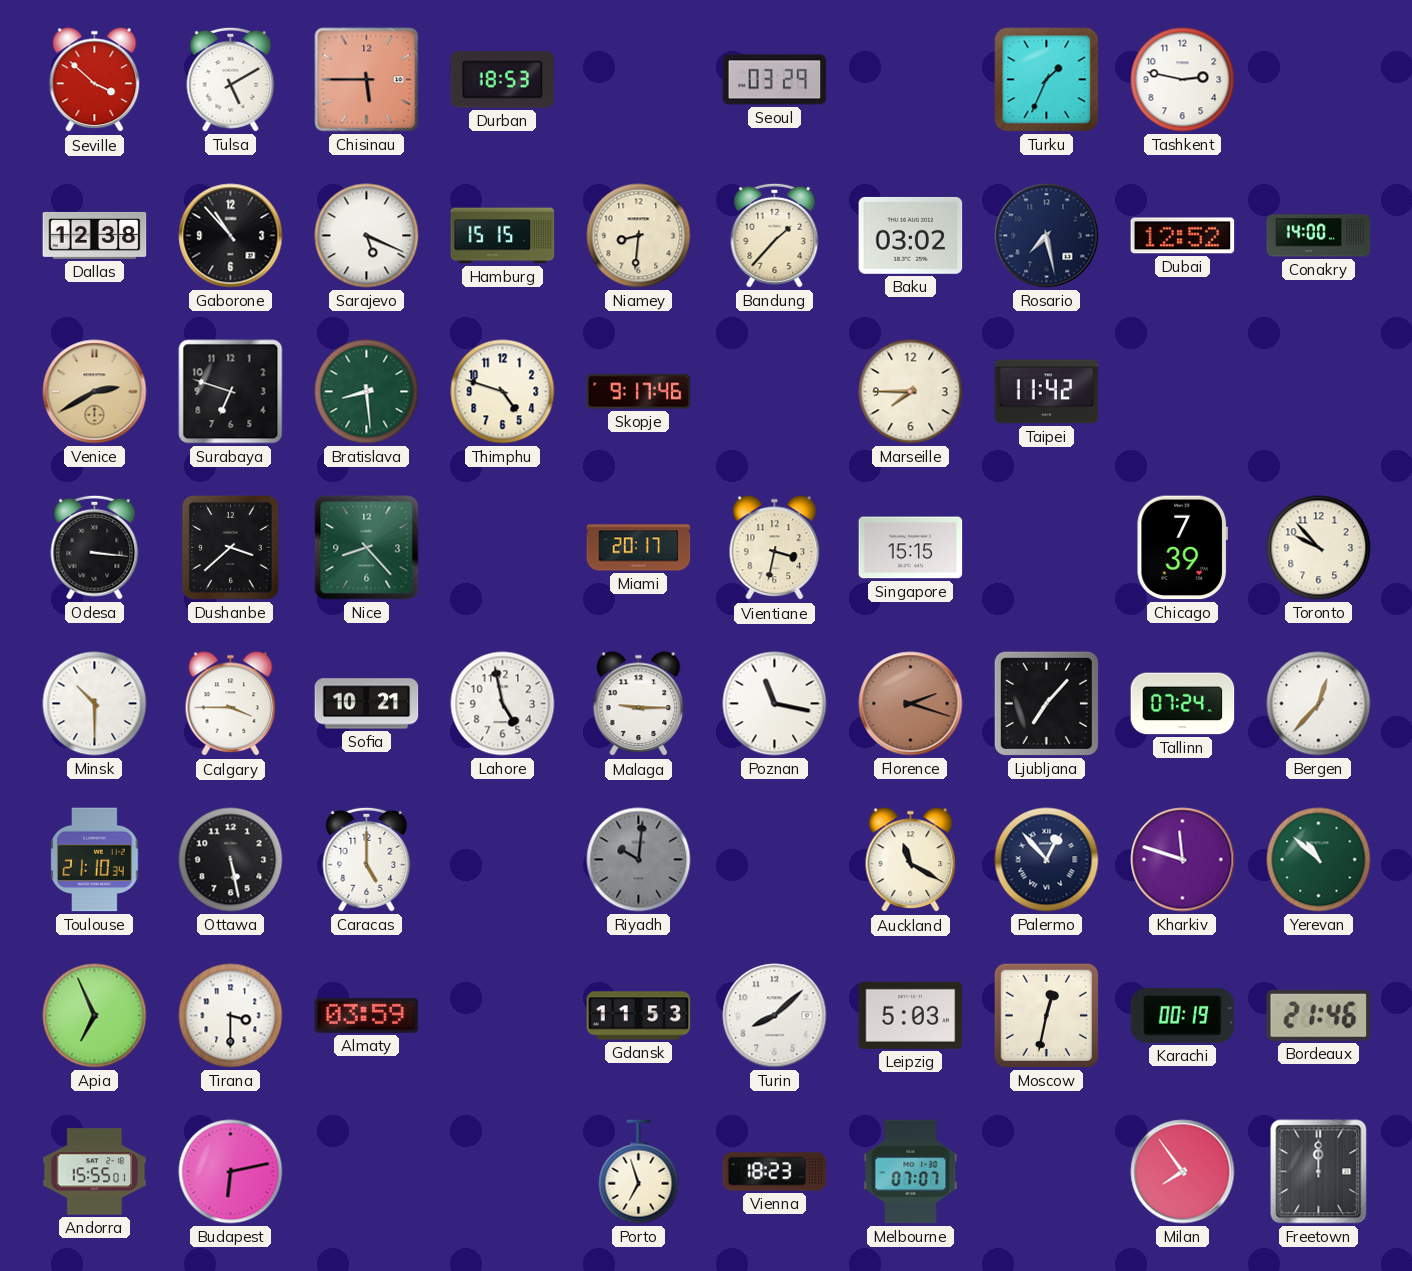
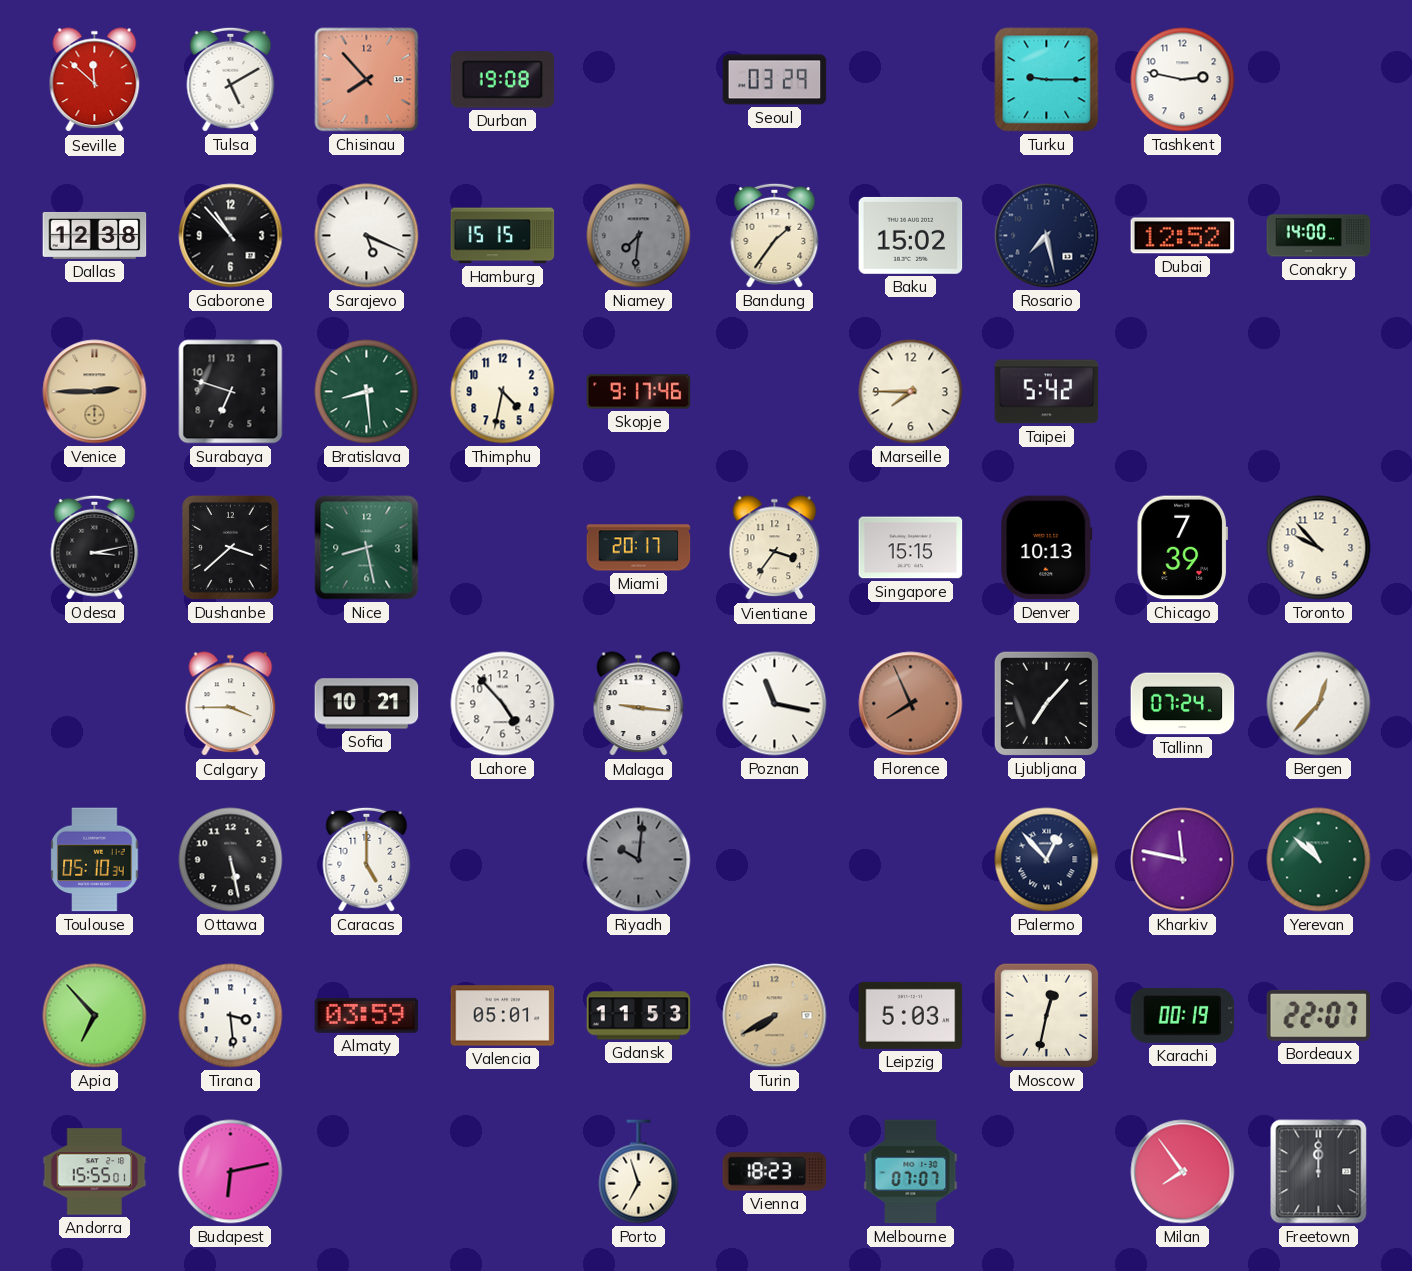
Seville: 3:52 -> 11:52
Chisinau: 5:45 -> 7:53
Durban: 18:53 -> 19:08
Turku: 1:34 -> 9:15
Niamey: 8:31 -> 7:31
Niamey dial: cream -> grey
Bandung: 1:37 -> 1:36
Baku: 03:02 -> 15:02
Venice: 2:40 -> 2:45
Thimphu: 4:48 -> 4:32
Taipei: 11:42 -> 5:42
Odesa: 3:16 -> 3:13
Nice: 8:23 -> 8:28
Vientiane: 3:32 -> 3:36
Denver: none -> 10:13
Minsk: 10:30 -> none
Lahore: 4:58 -> 4:53
Malaga: 9:15 -> 9:16
Florence: 2:18 -> 7:56
Toulouse: 21:10 -> 05:10
Auckland: 11:20 -> none
Kharkiv: 11:48 -> 11:47
Apia: 6:56 -> 6:53
Tirana: 3:30 -> 3:29
Valencia: none -> 05:01
Turin: 8:08 -> 7:40
Turin dial: white -> champagne
Bordeaux: 21:46 -> 22:07
